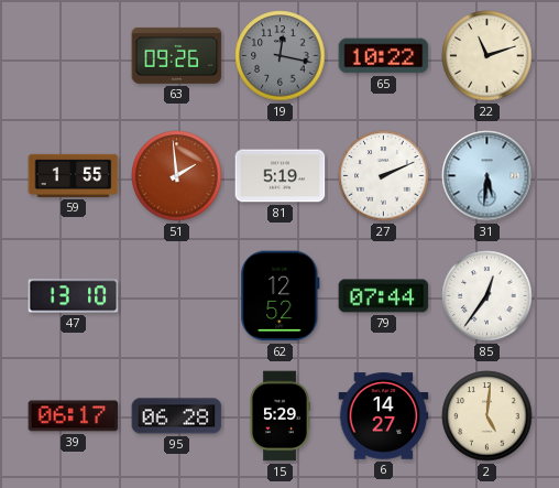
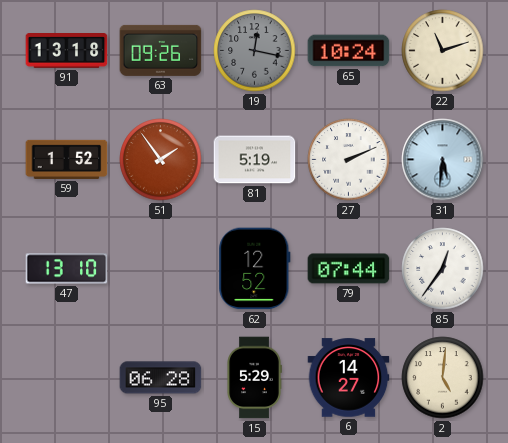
91: none -> 13:18
65: 10:22 -> 10:24
59: 1:55 -> 1:52
51: 1:59 -> 1:54
39: 06:17 -> none
